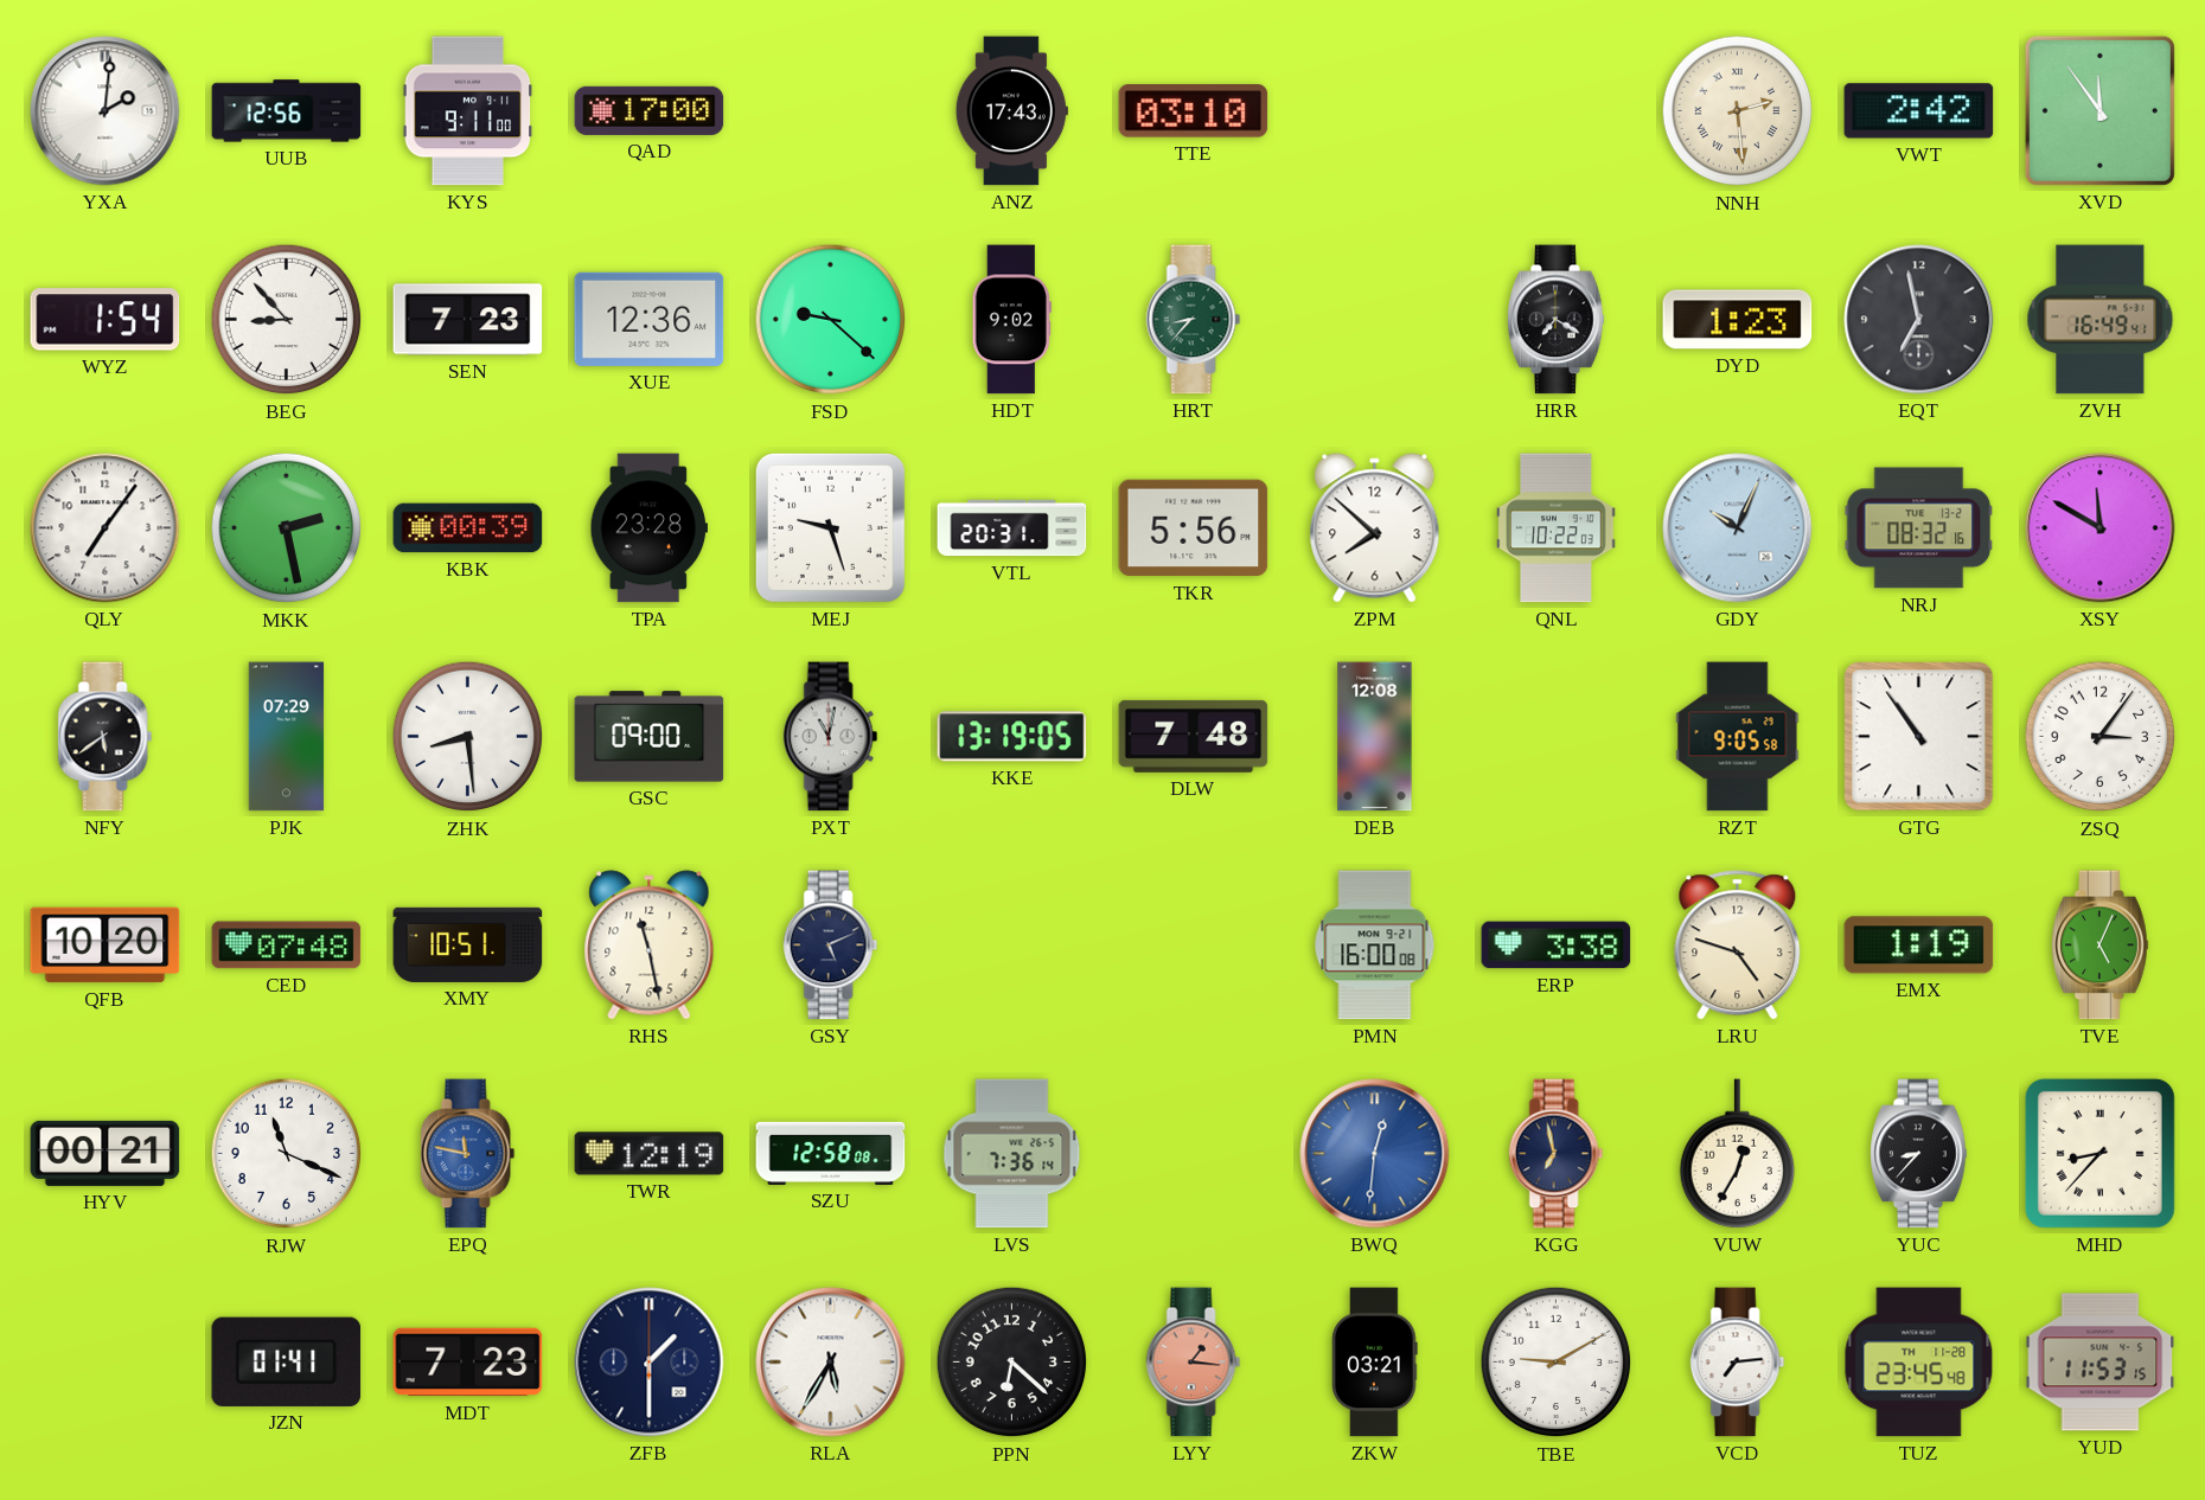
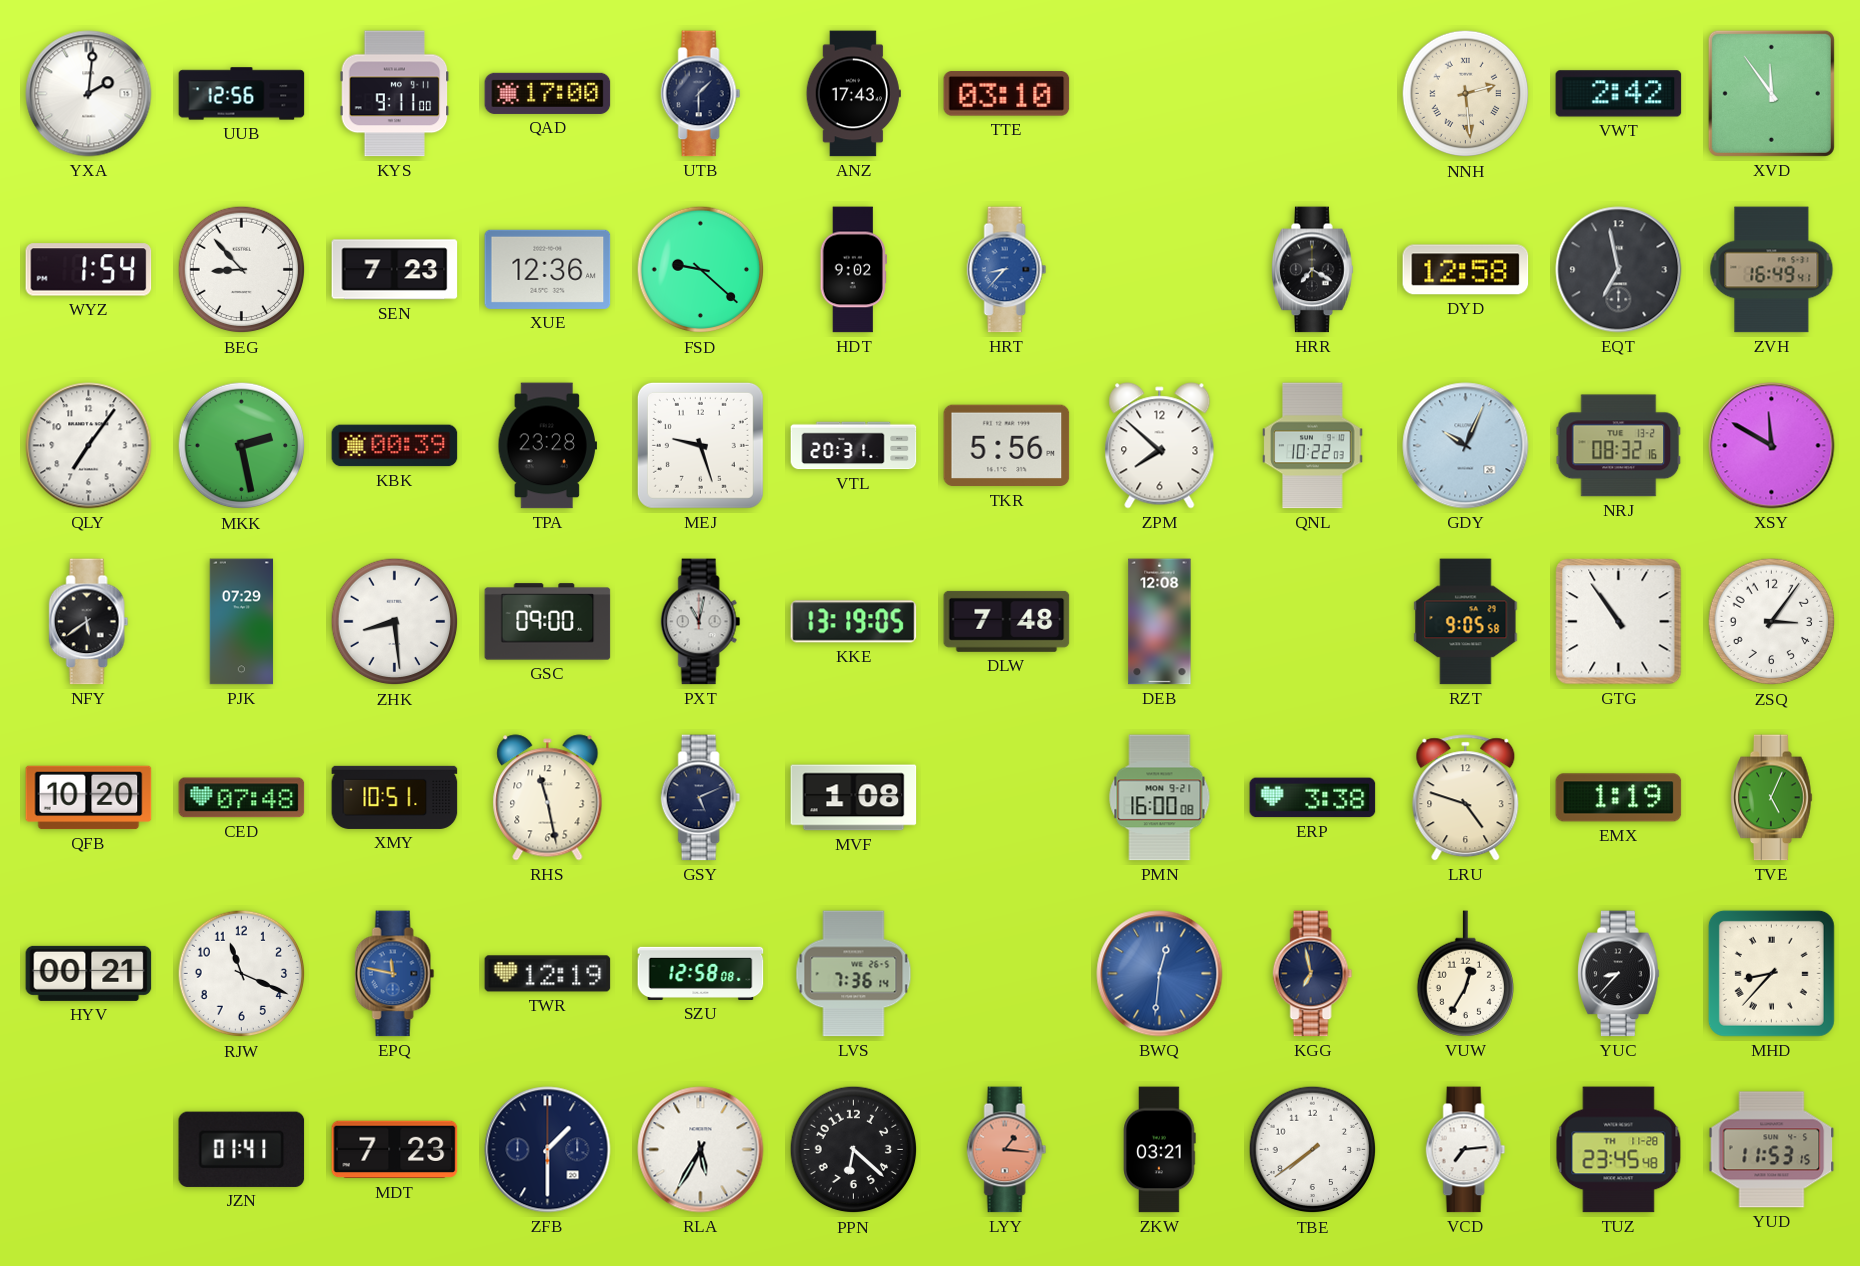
UTB: none -> 1:30
HRT dial: green -> blue
DYD: 1:23 -> 12:58
MVF: none -> 1:08
TBE: 9:10 -> 7:39
